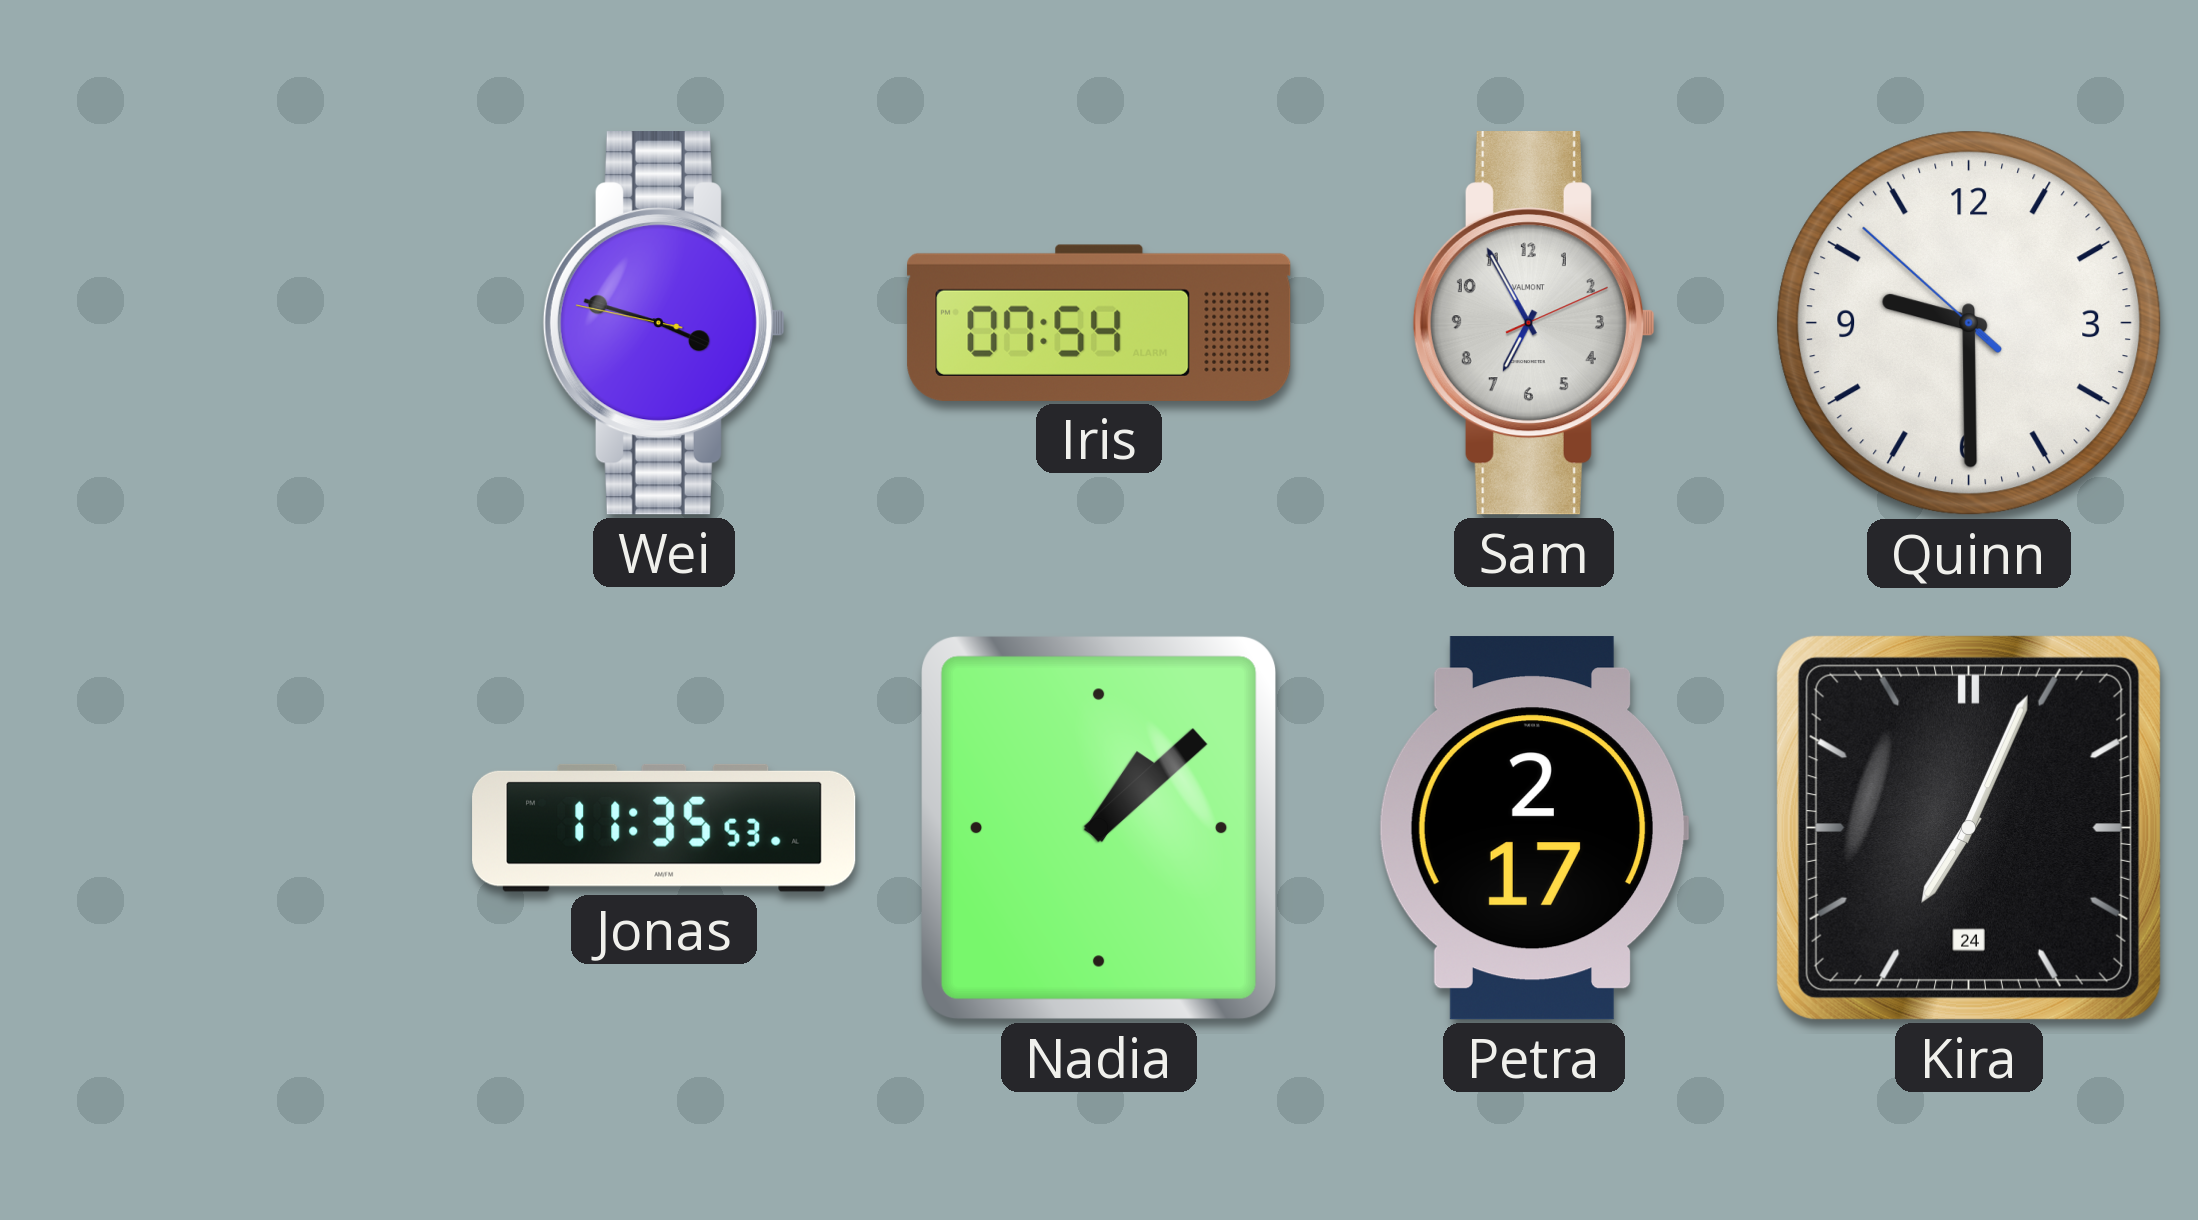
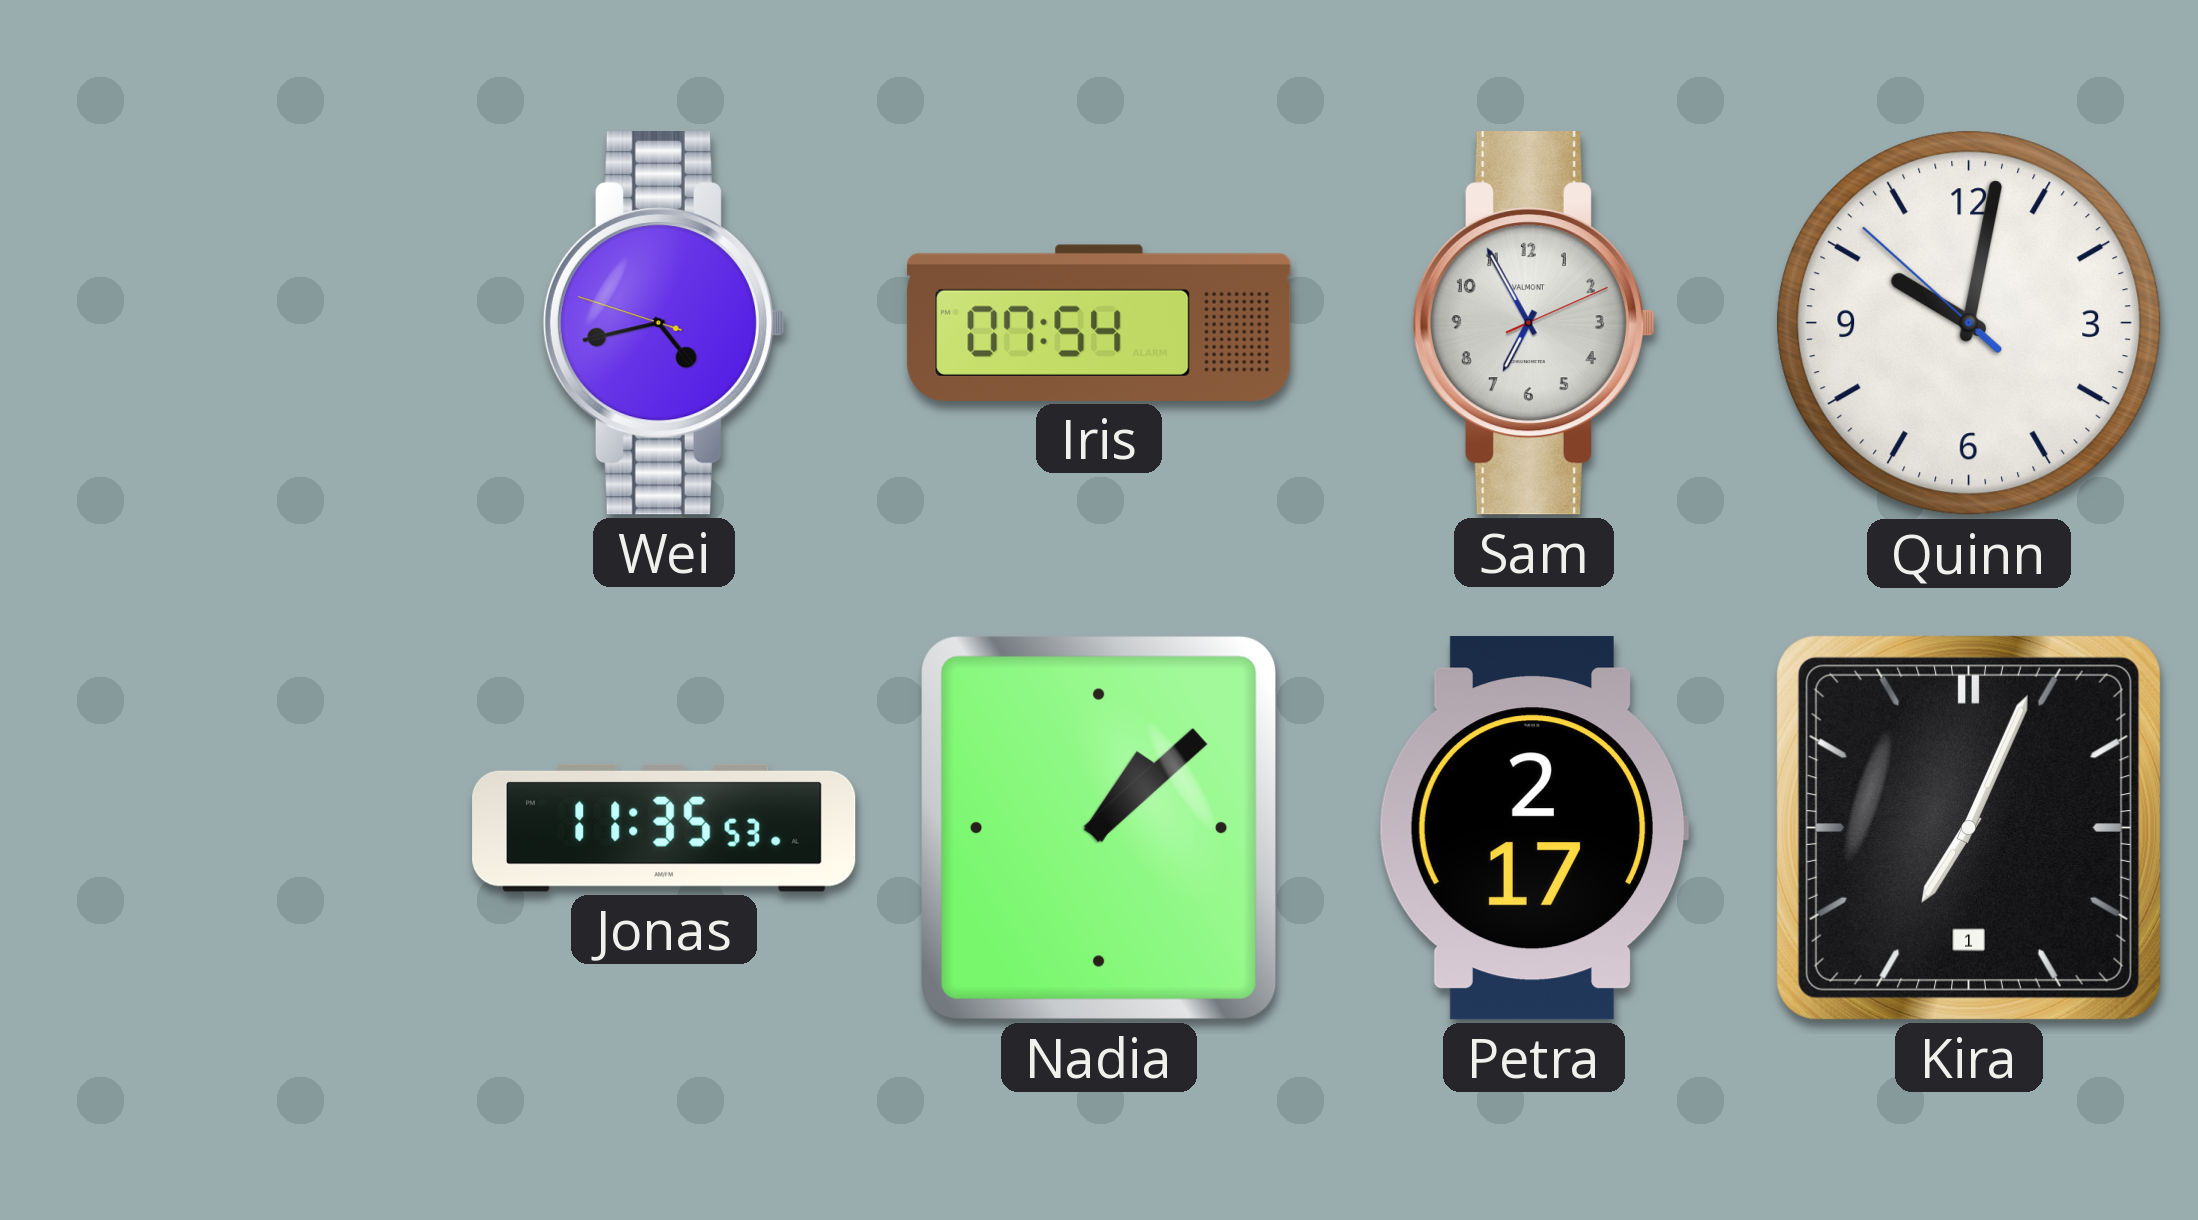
Wei: 3:47 -> 4:42
Quinn: 9:29 -> 10:01
Kira date: 24 -> 1
